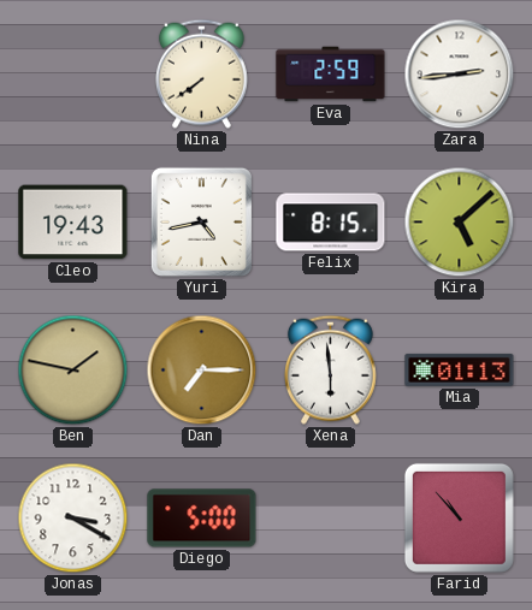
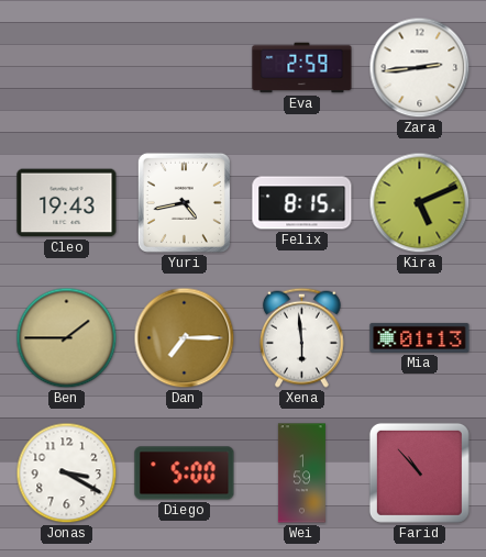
Nina: 7:39 -> none
Kira: 5:08 -> 5:11
Ben: 1:47 -> 1:45
Wei: none -> 1:59
